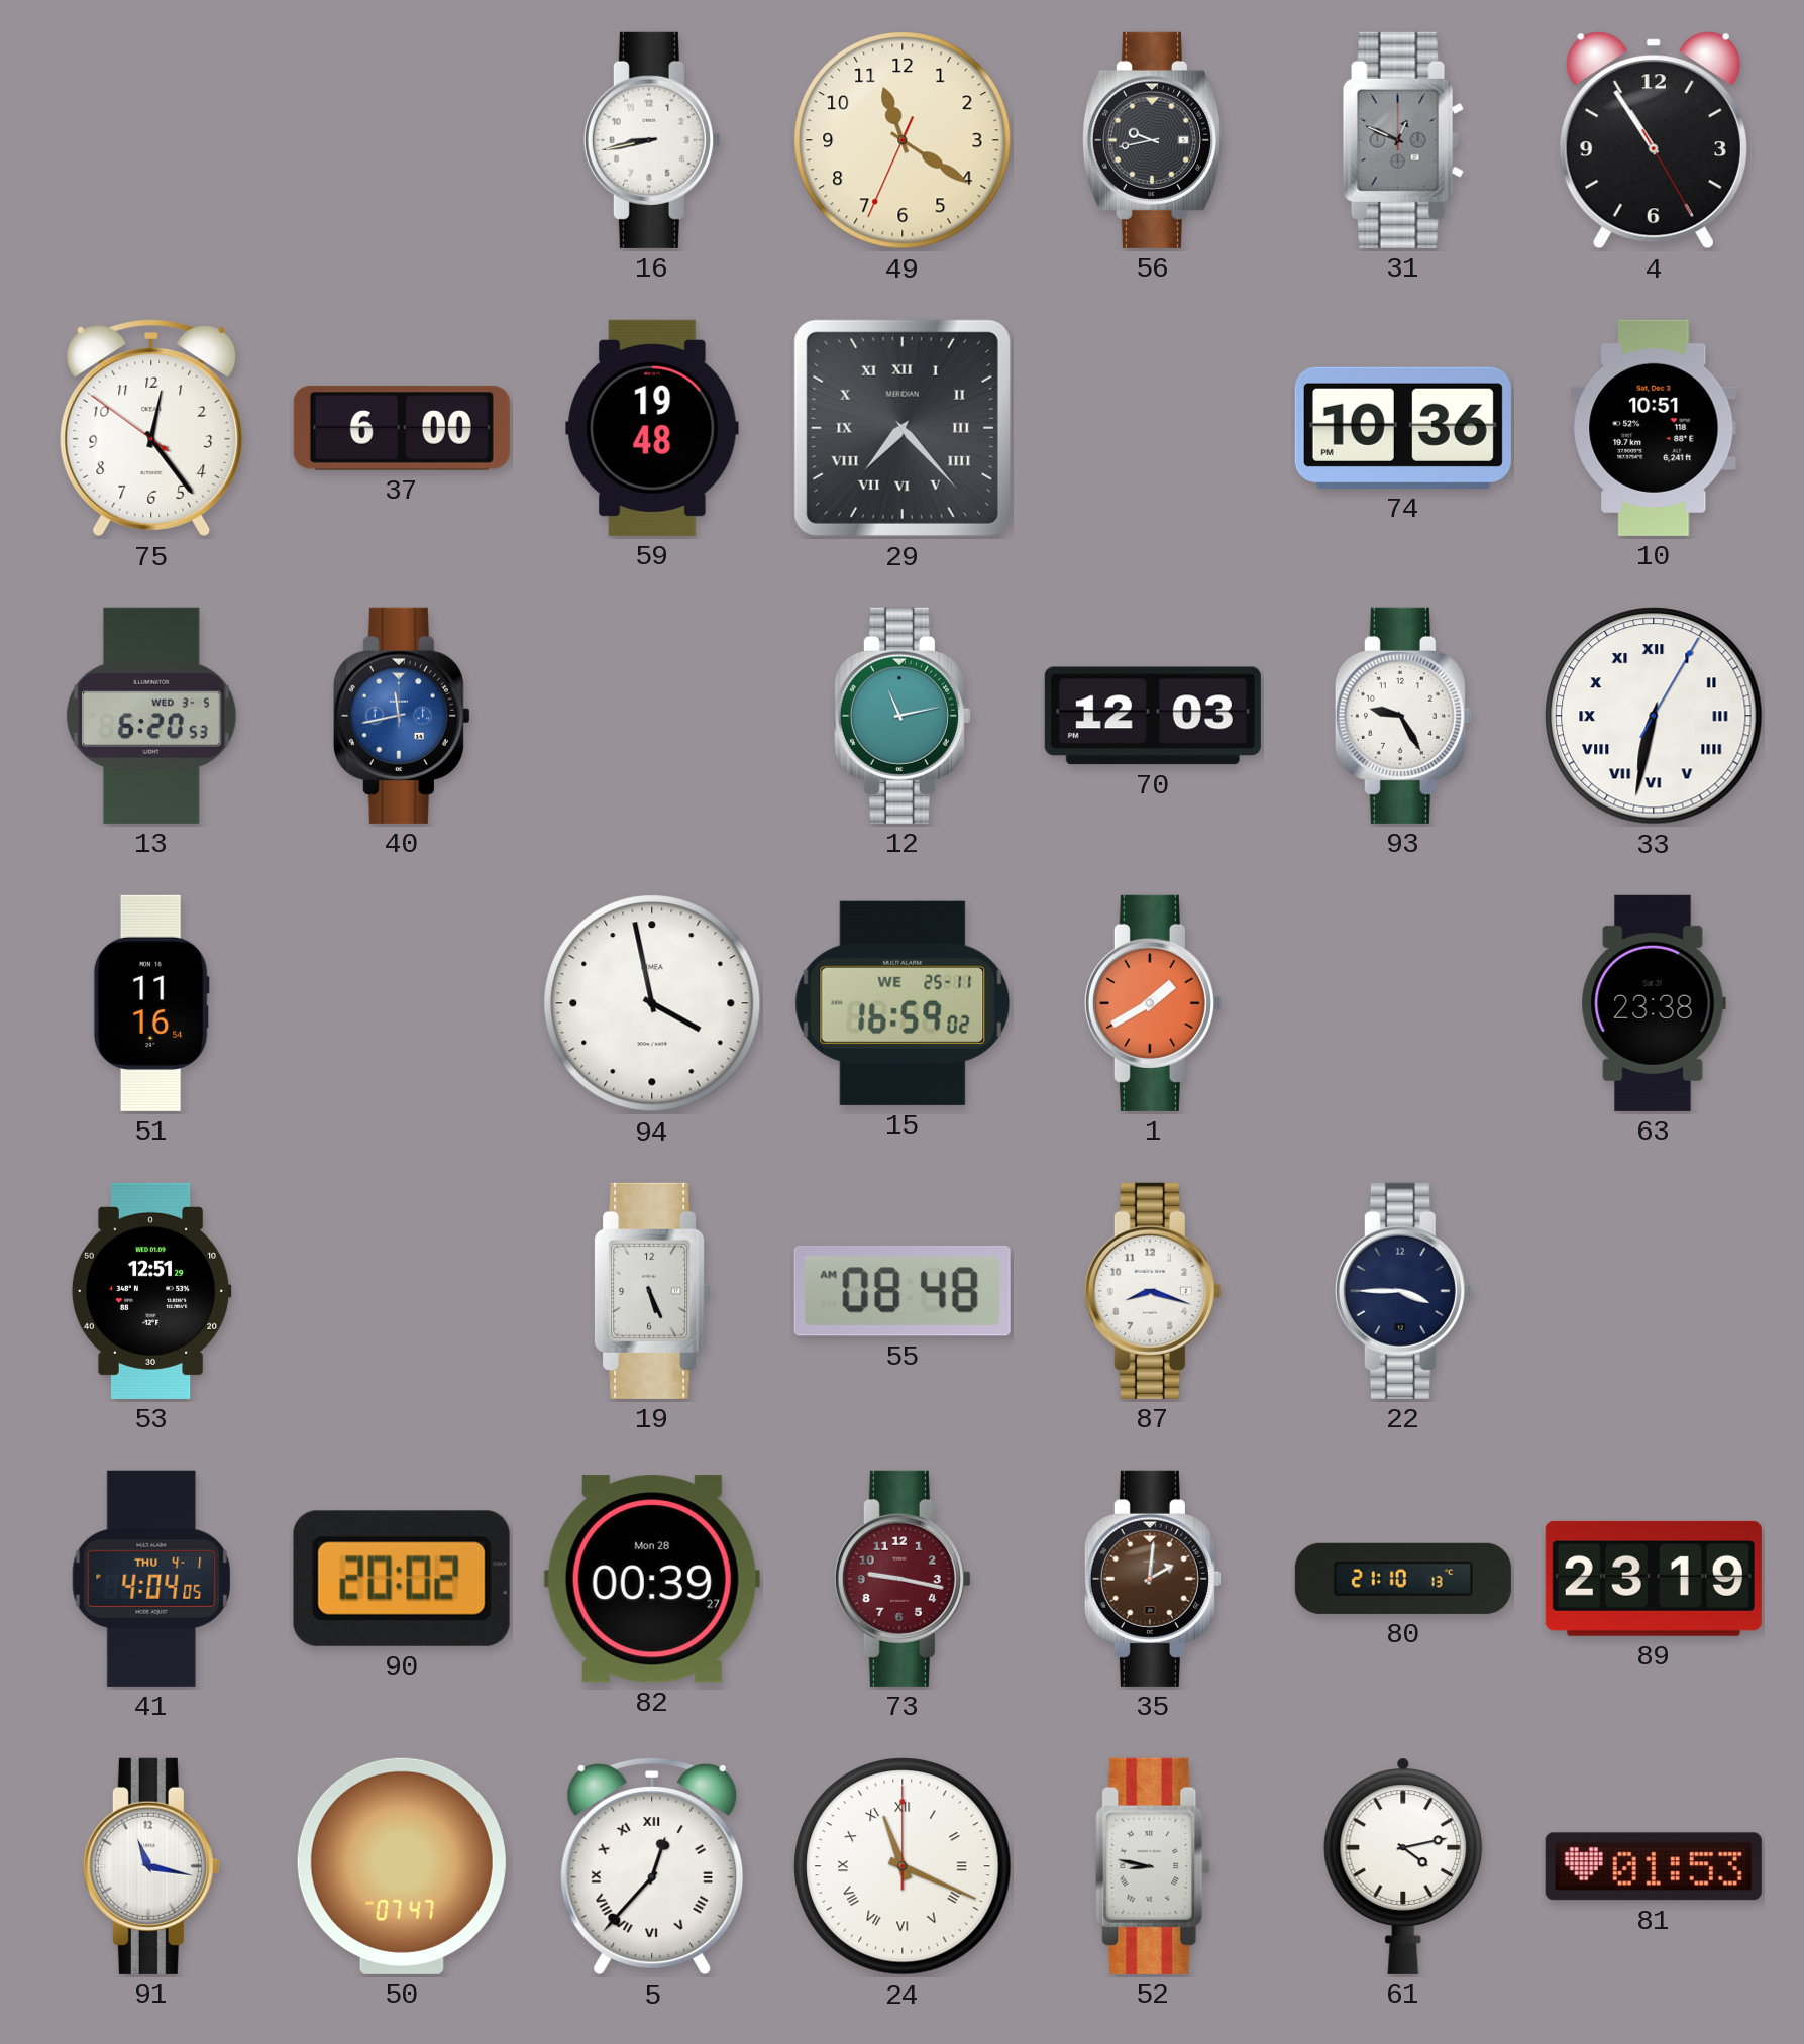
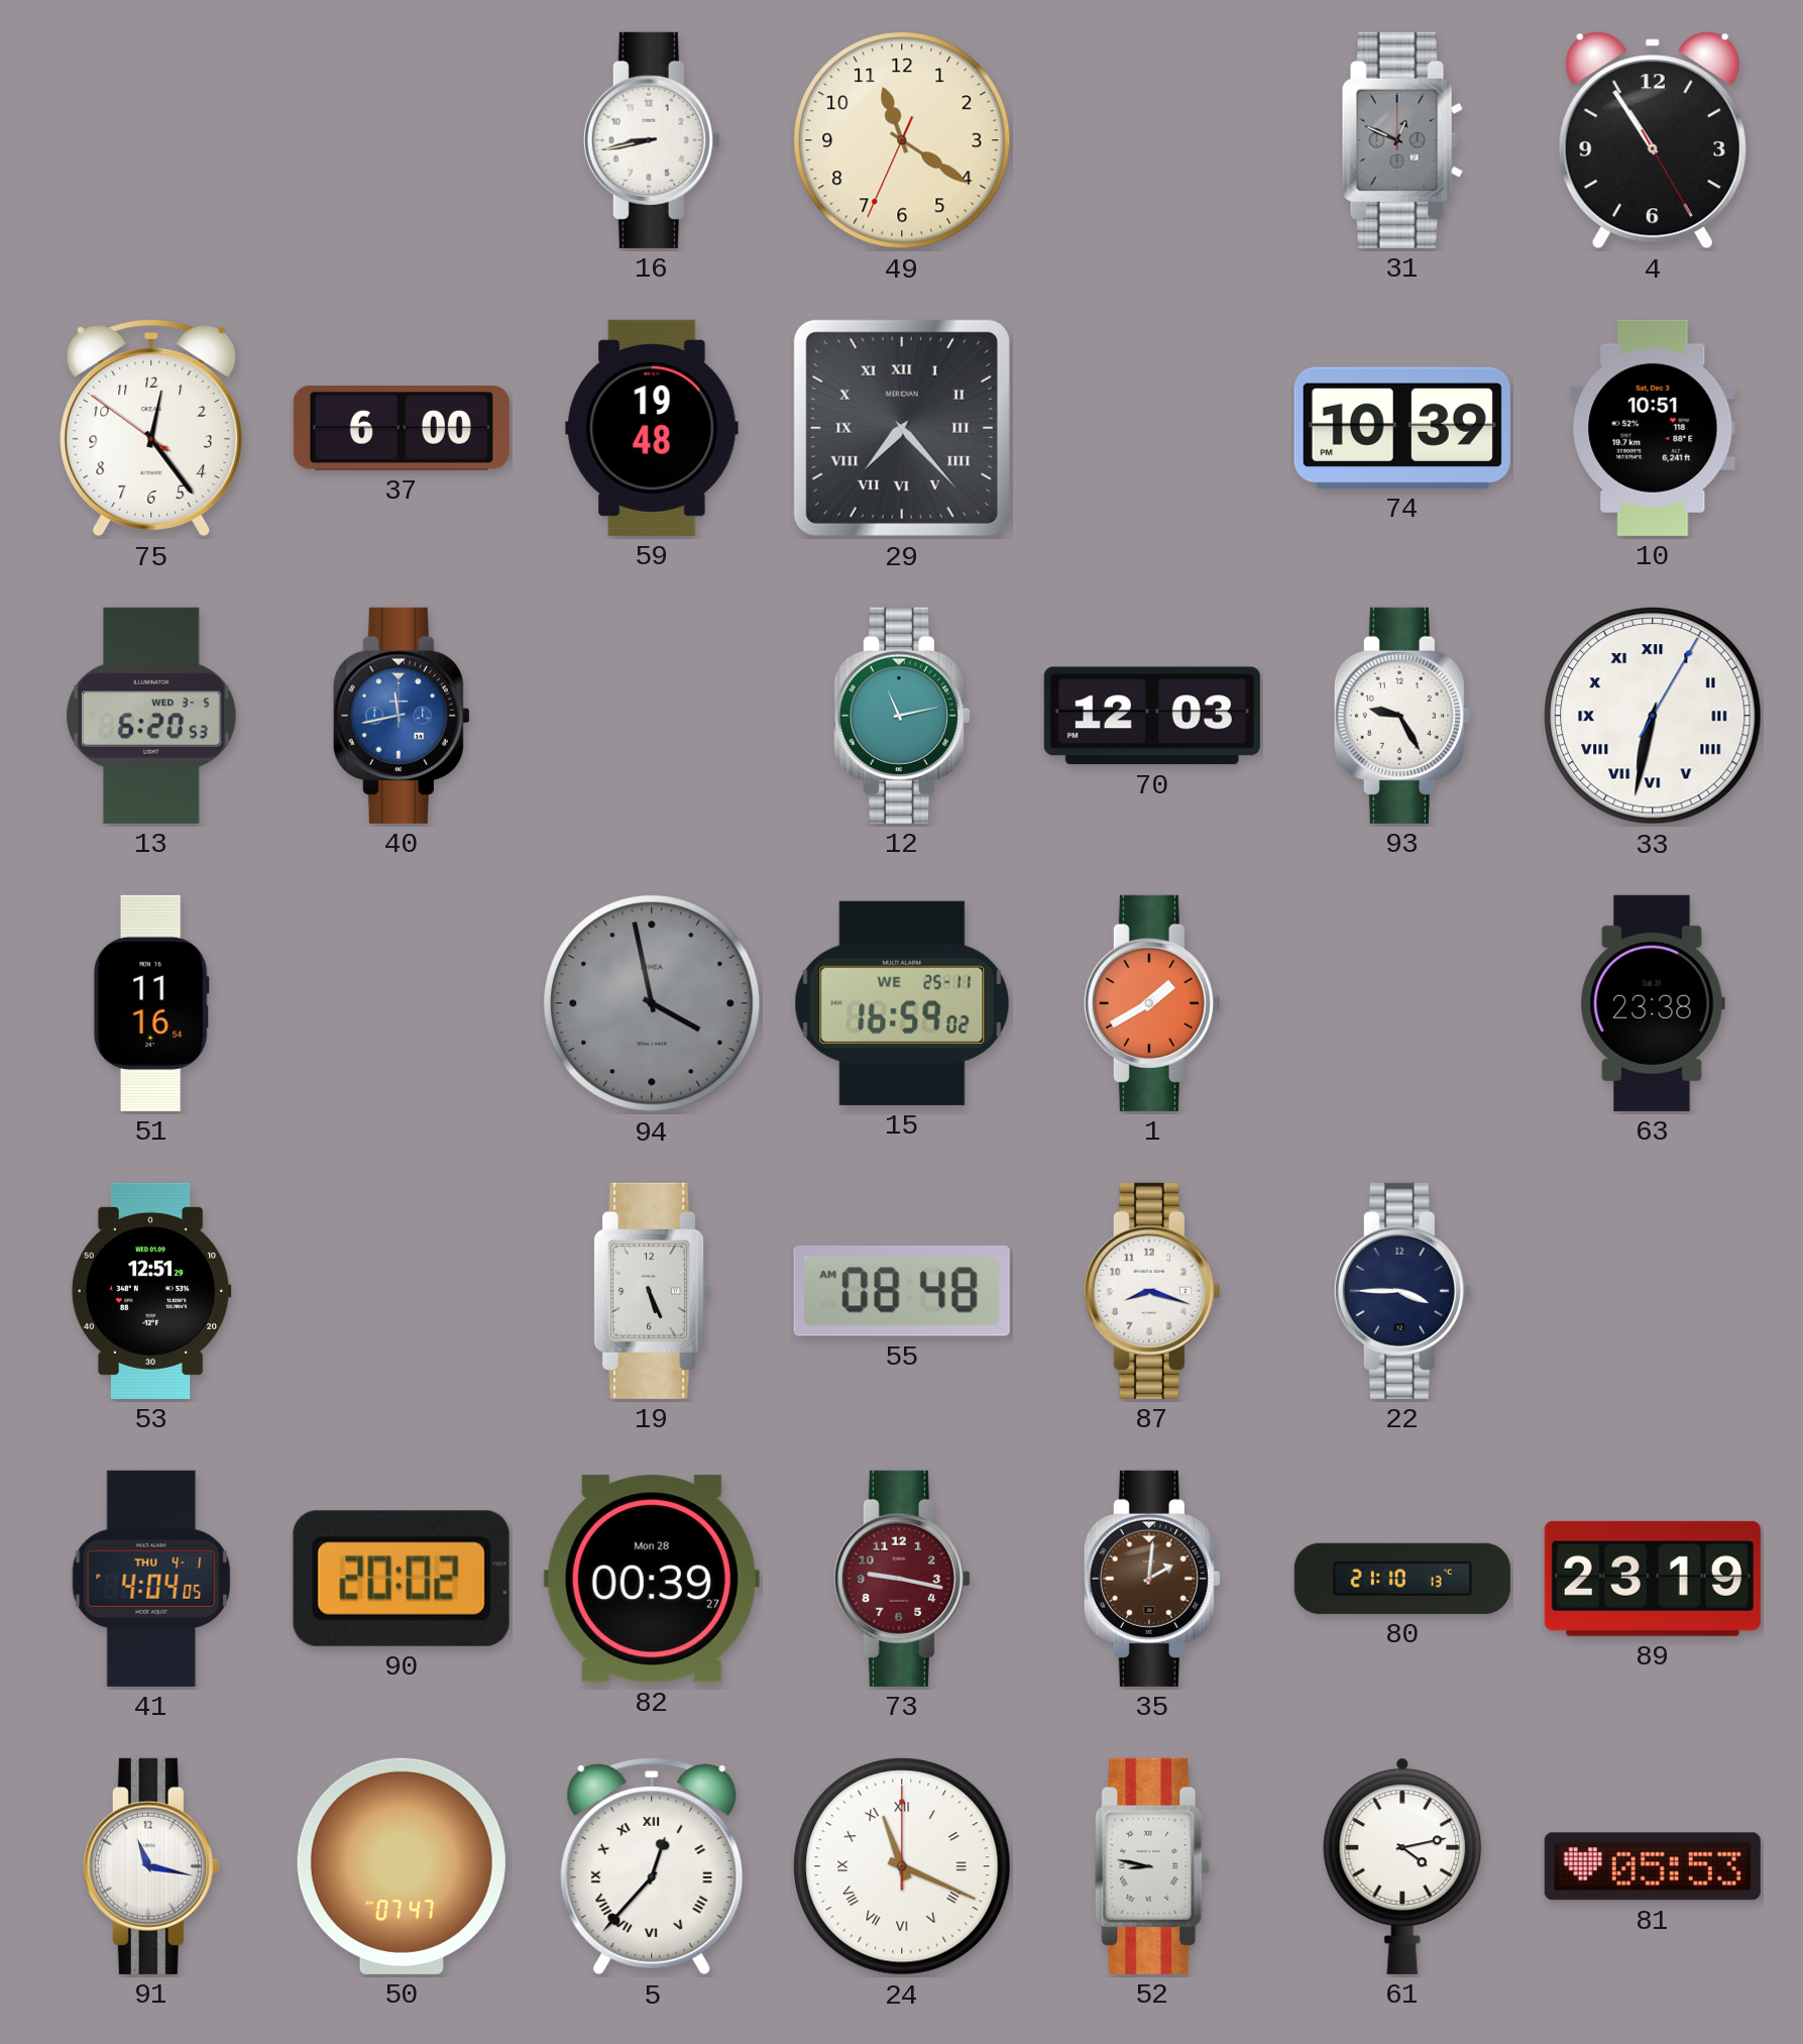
56: 9:43 -> none
74: 10:36 -> 10:39
94 dial: white -> grey
81: 01:53 -> 05:53
